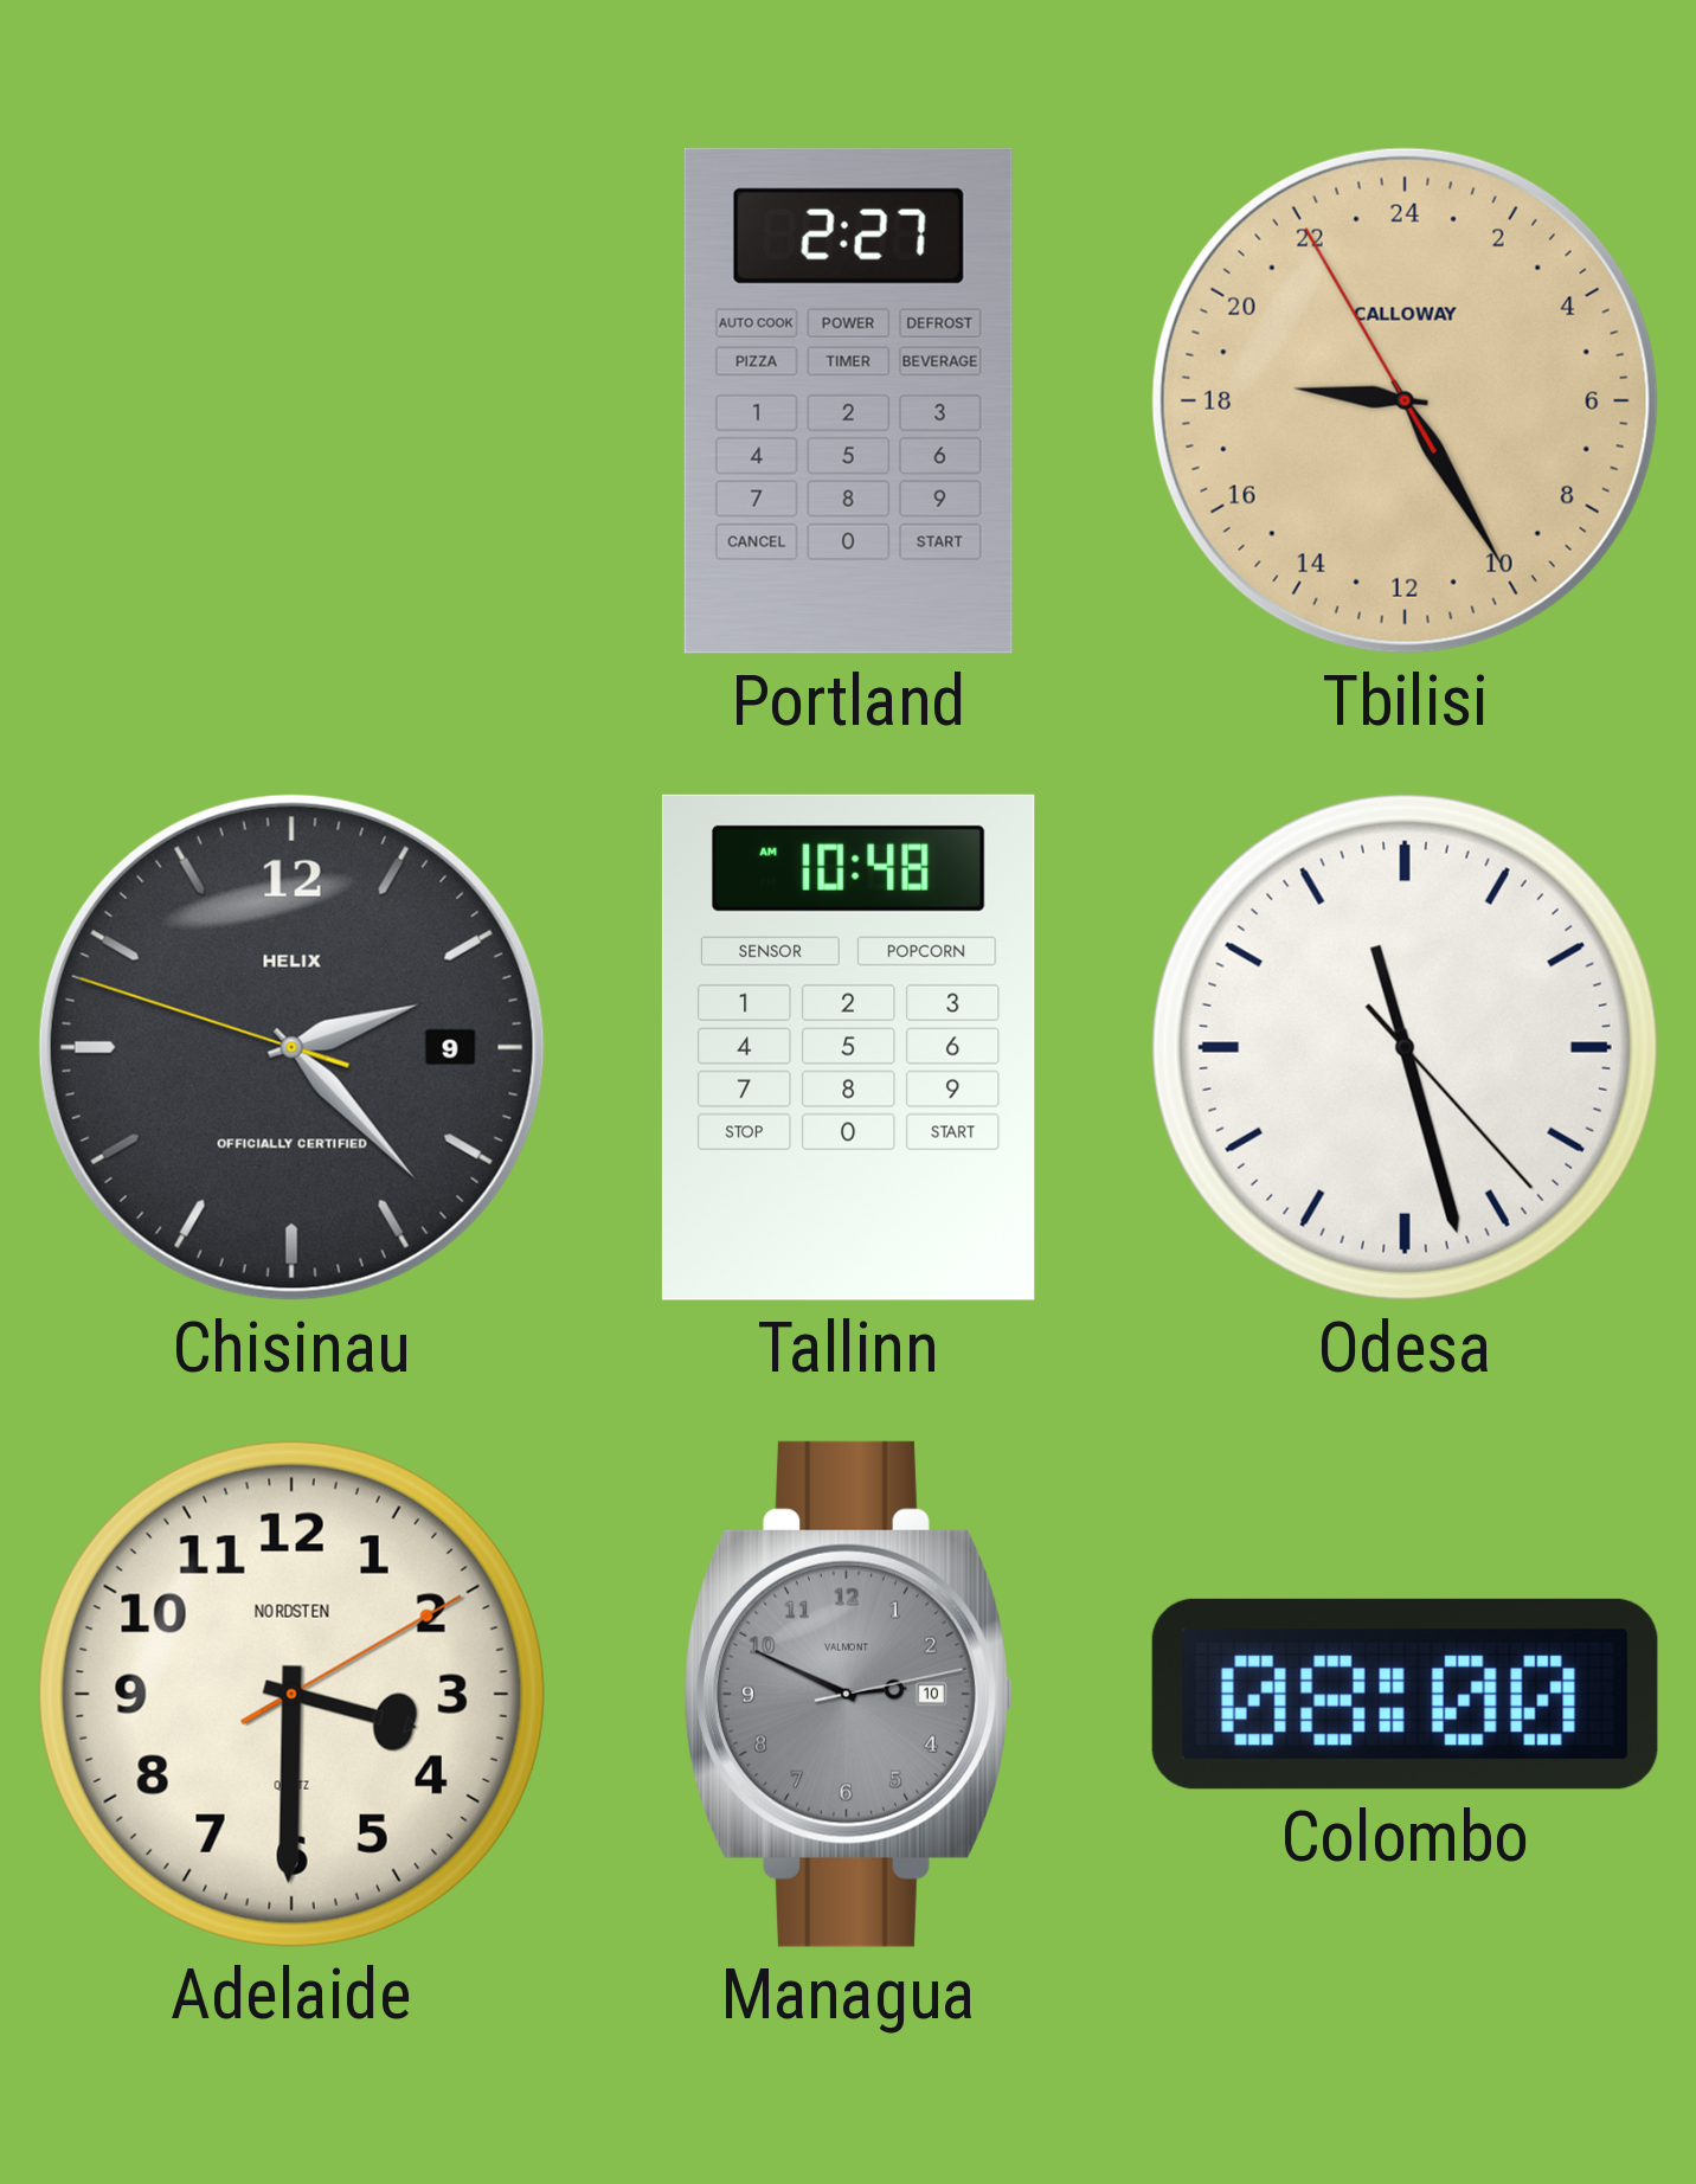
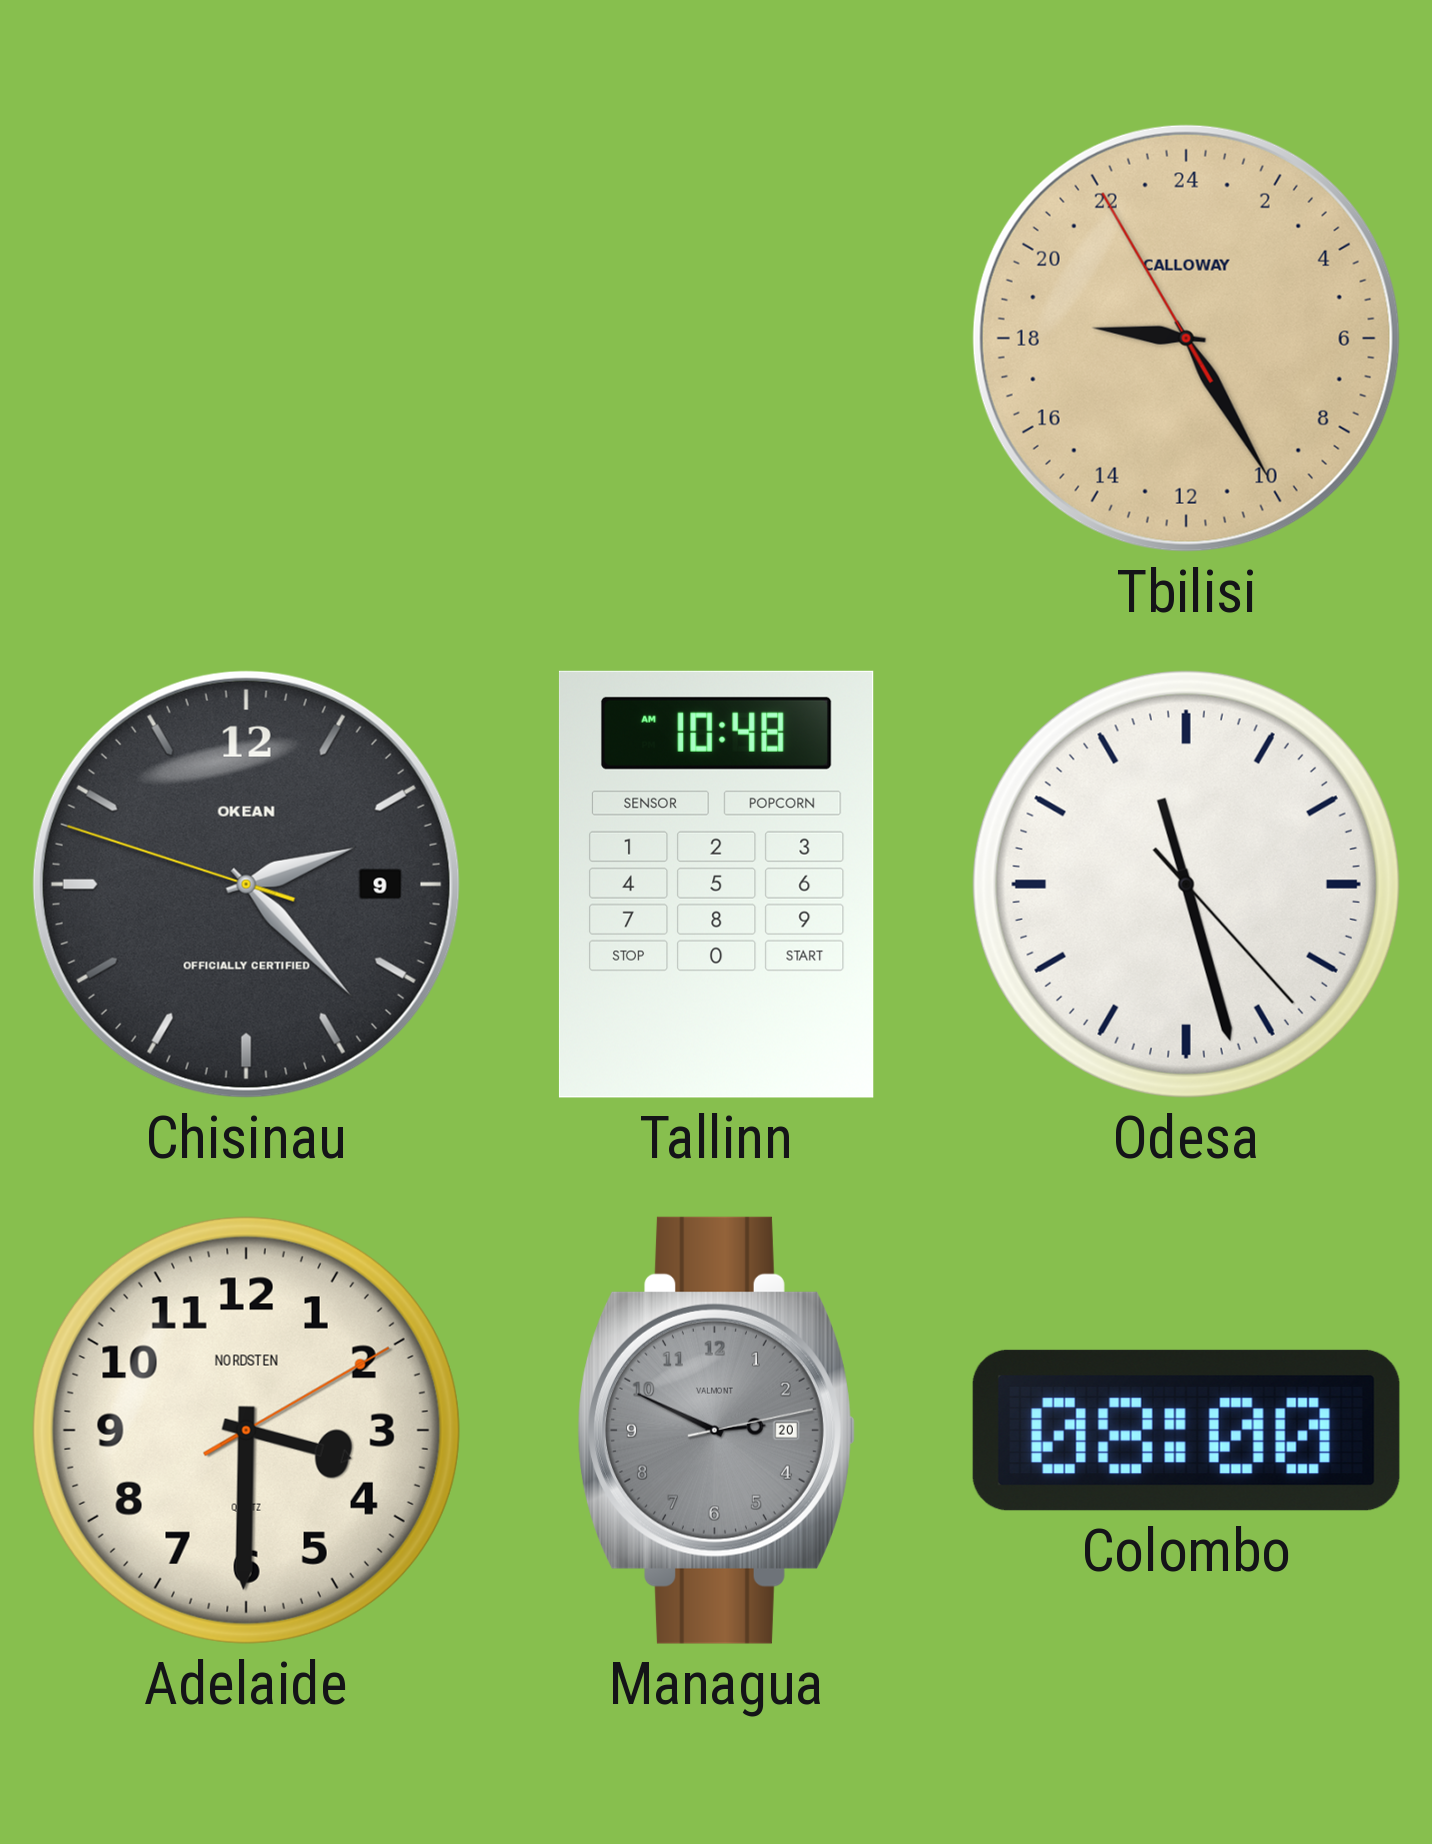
Portland: 2:27 -> none
Chisinau brand: HELIX -> OKEAN
Managua date: 10 -> 20
